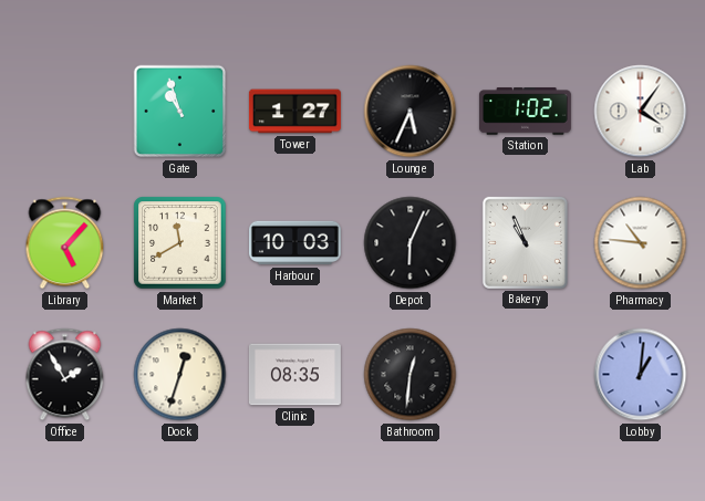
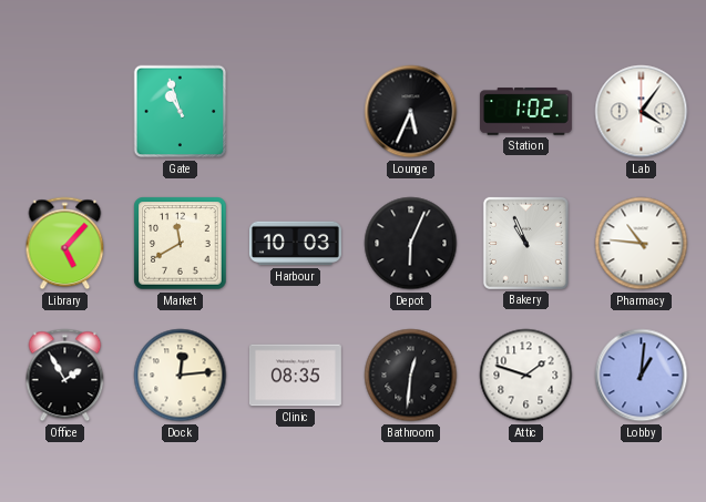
Tower: 1:27 -> none
Dock: 12:33 -> 12:14
Attic: none -> 1:48
